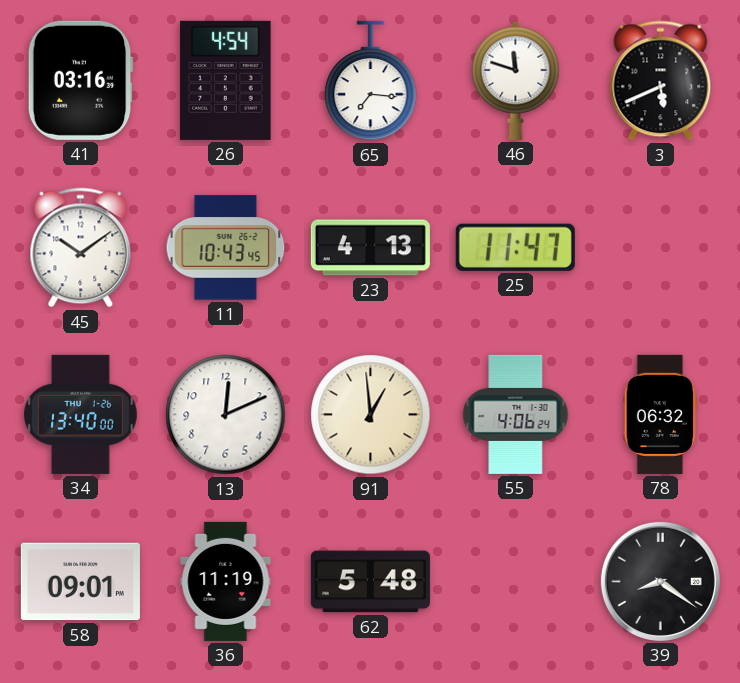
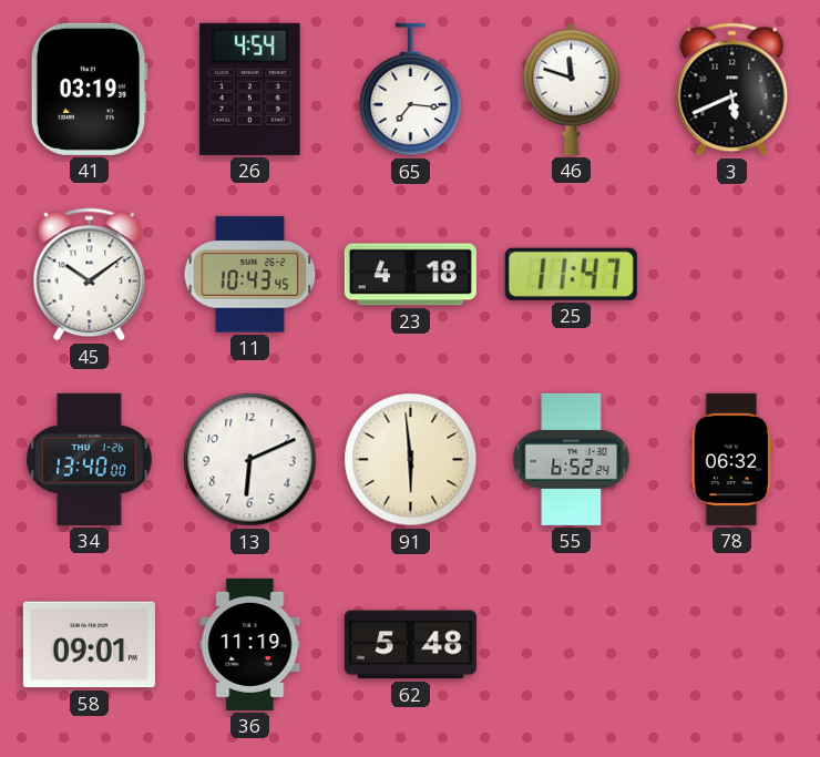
41: 03:16 -> 03:19
23: 4:13 -> 4:18
13: 12:11 -> 6:11
91: 12:59 -> 5:59
55: 4:06 -> 6:52
39: 8:21 -> none
